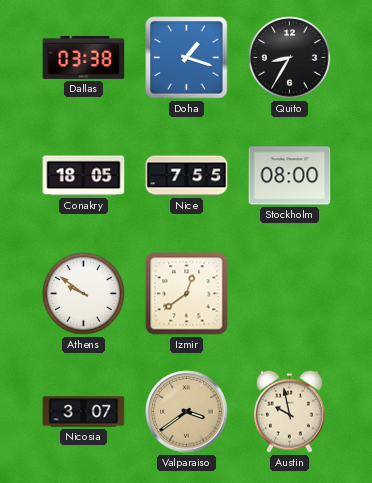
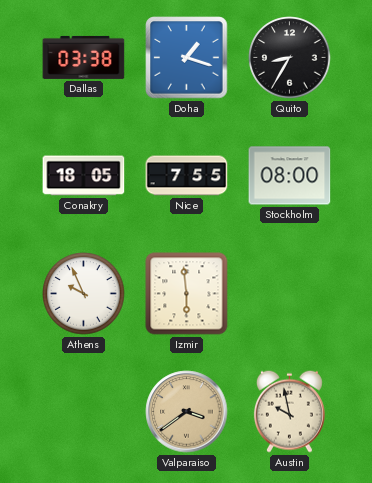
Athens: 9:51 -> 9:56
Izmir: 12:39 -> 5:59
Nicosia: 3:07 -> none
